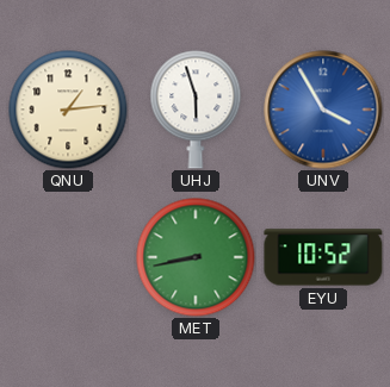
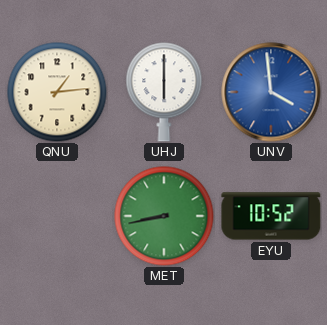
UHJ: 5:57 -> 6:00
UNV: 3:55 -> 3:59
